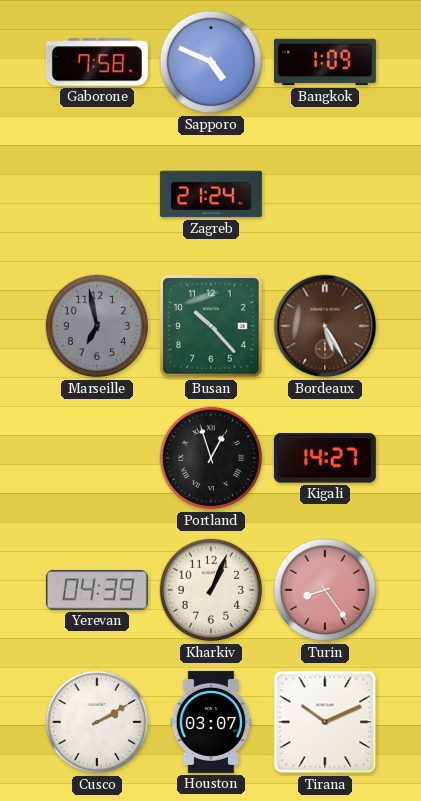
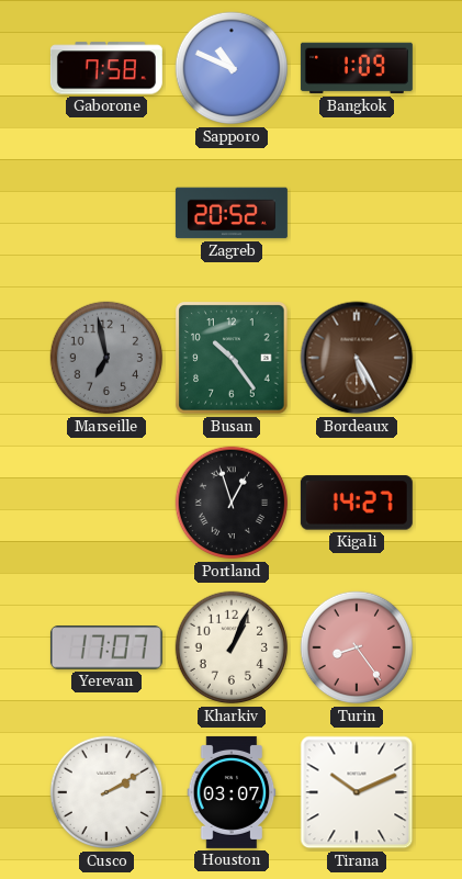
Sapporo: 4:49 -> 10:49
Zagreb: 21:24 -> 20:52
Busan: 10:23 -> 10:24
Yerevan: 04:39 -> 17:07
